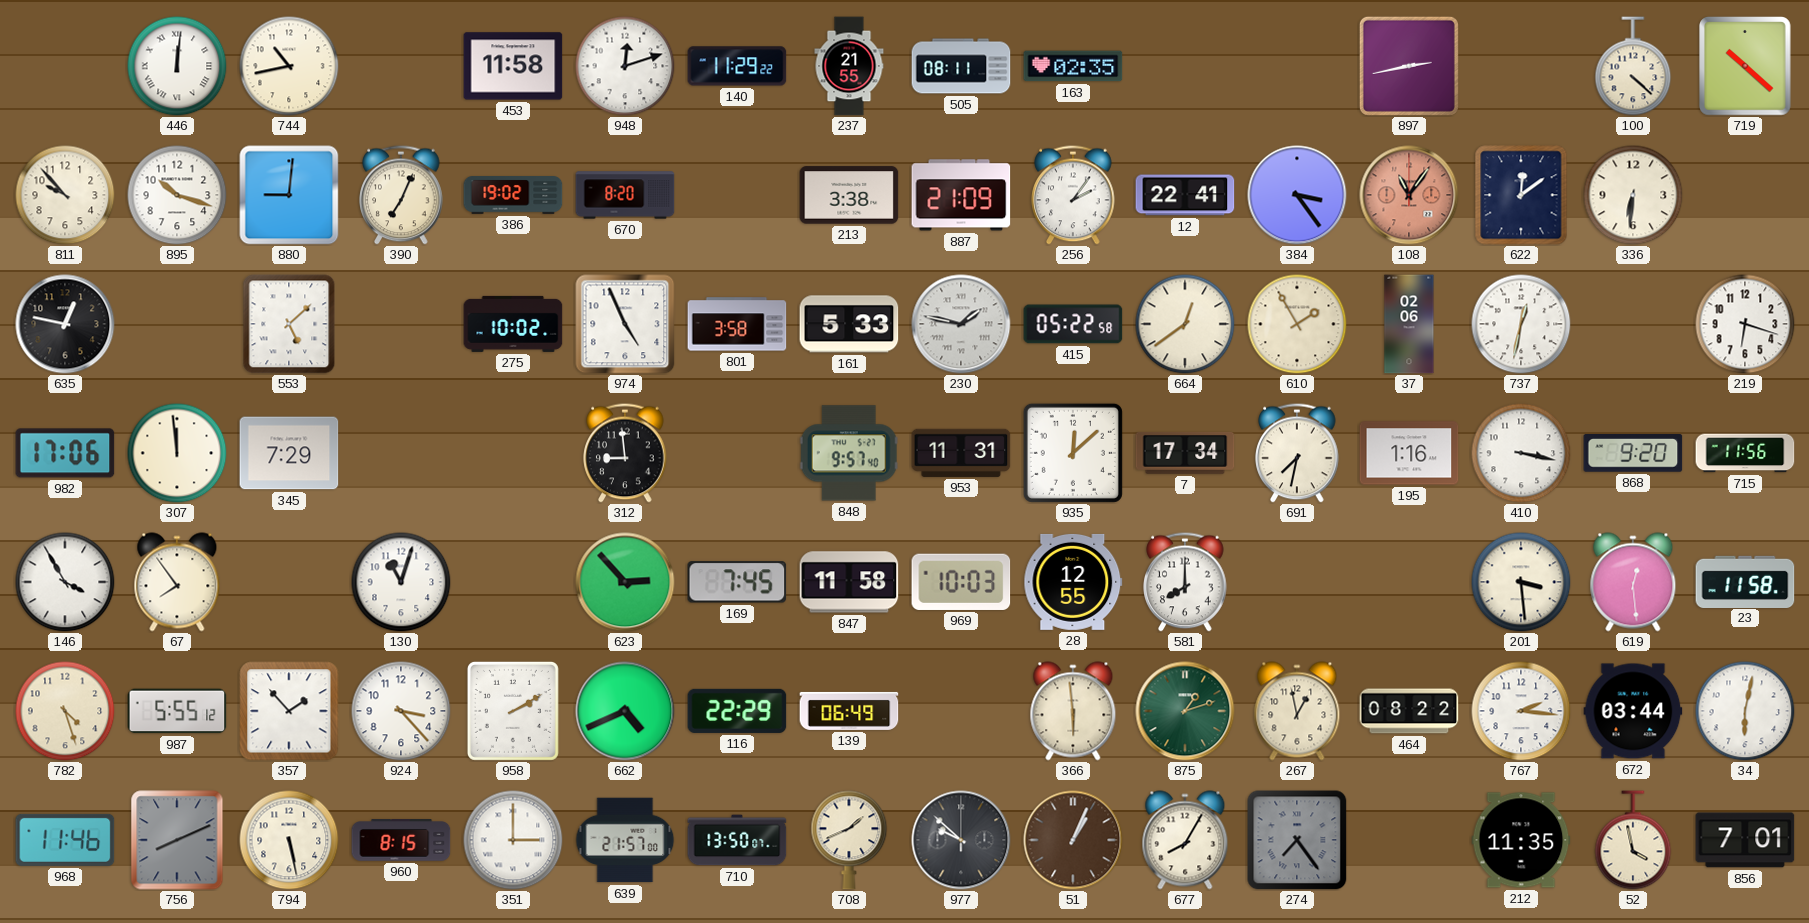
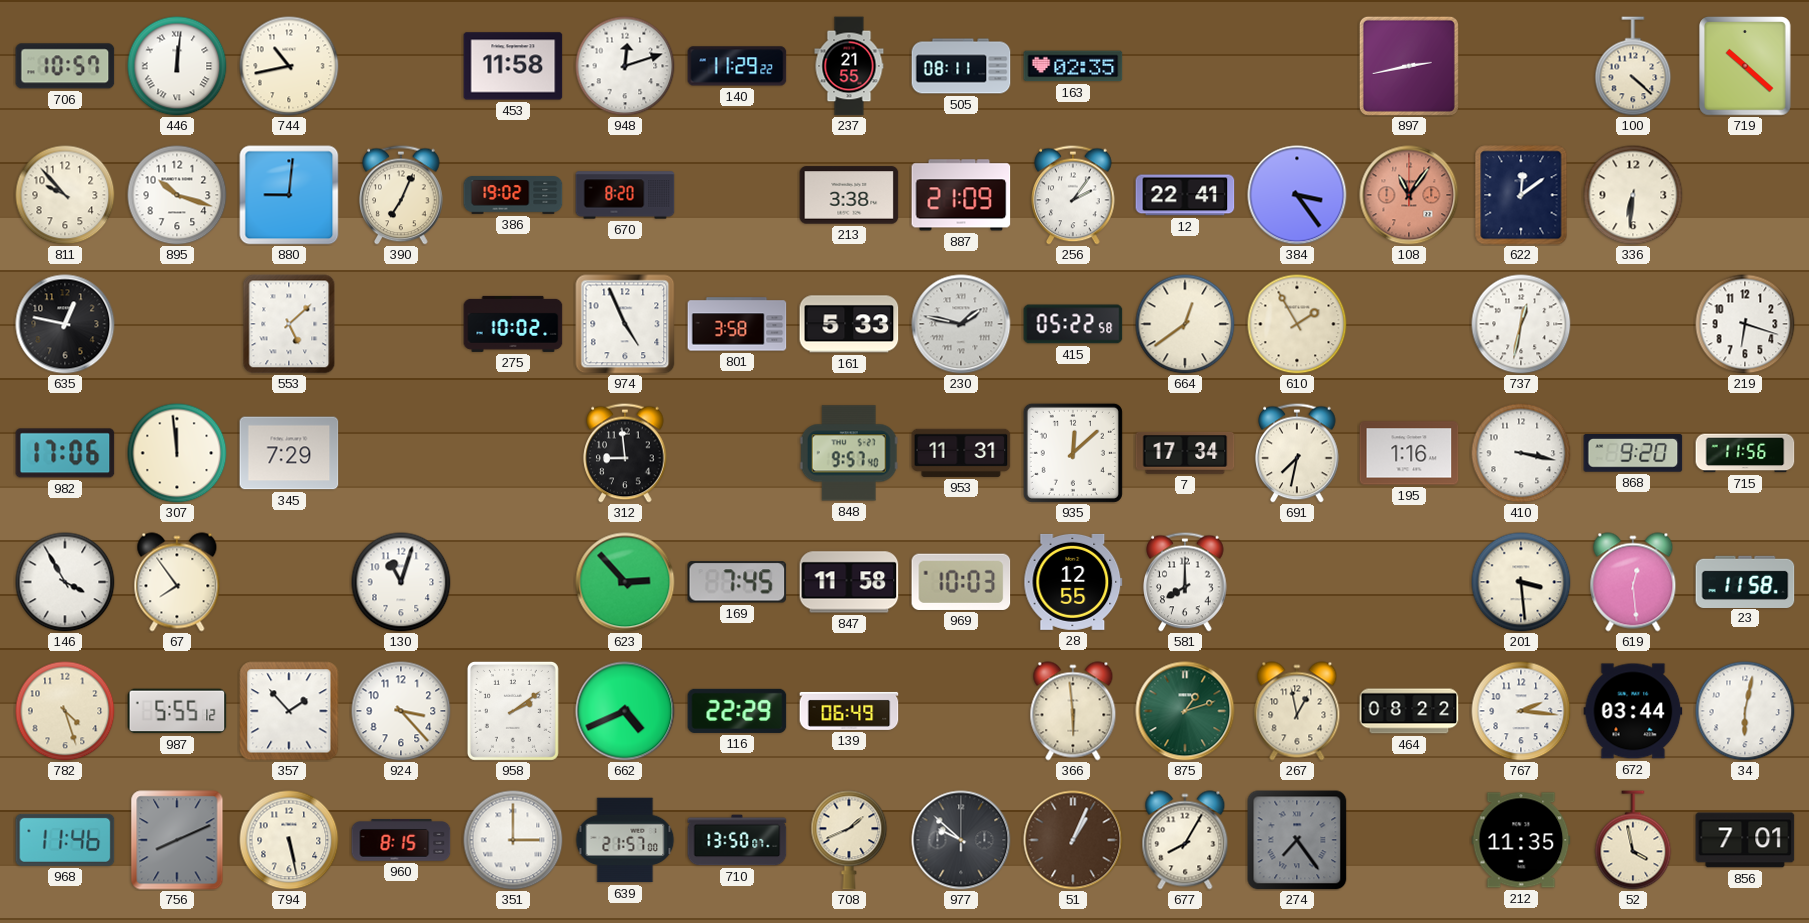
706: none -> 10:57
37: 02:06 -> none
958: 2:10 -> 2:09
